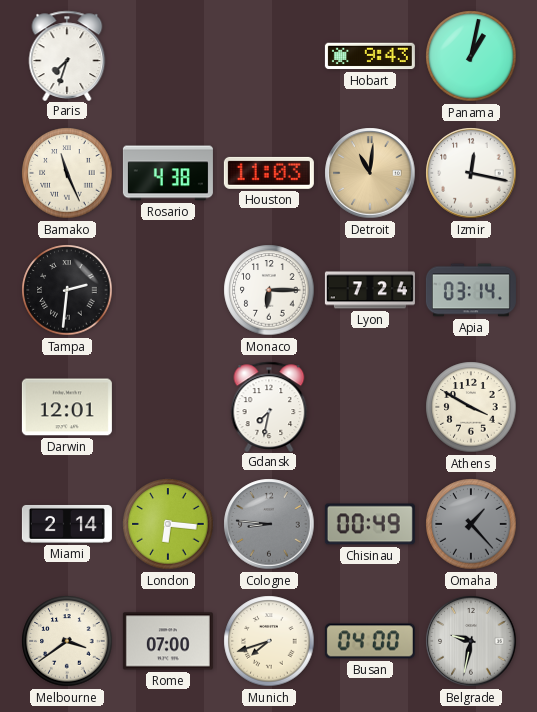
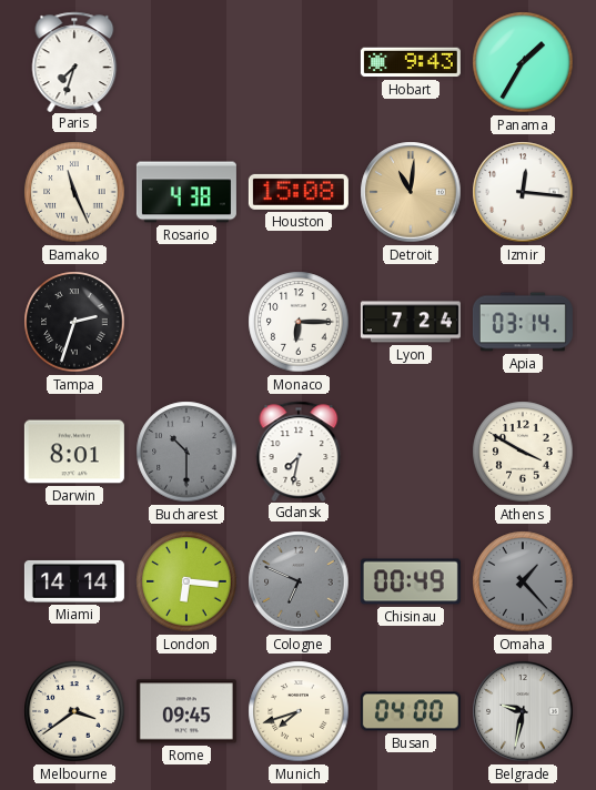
Panama: 1:02 -> 1:35
Houston: 11:03 -> 15:08
Izmir: 12:17 -> 12:16
Tampa: 2:31 -> 2:33
Darwin: 12:01 -> 8:01
Bucharest: none -> 10:30
Miami: 2:14 -> 14:14
Cologne: 8:46 -> 6:49
Rome: 07:00 -> 09:45
